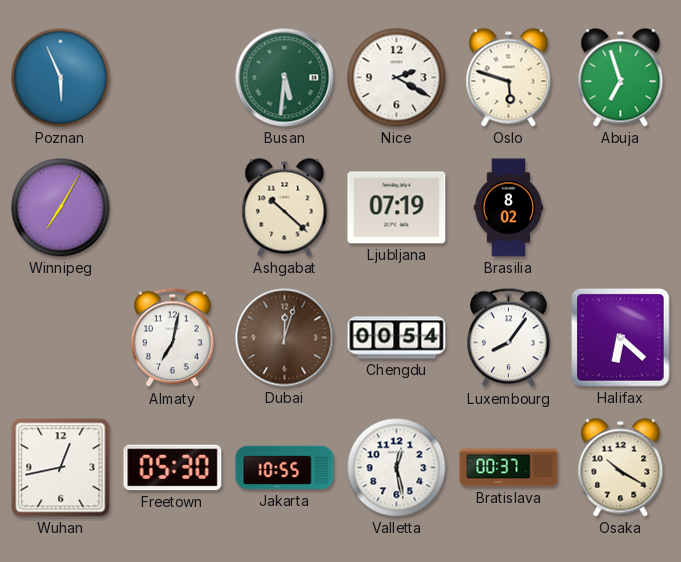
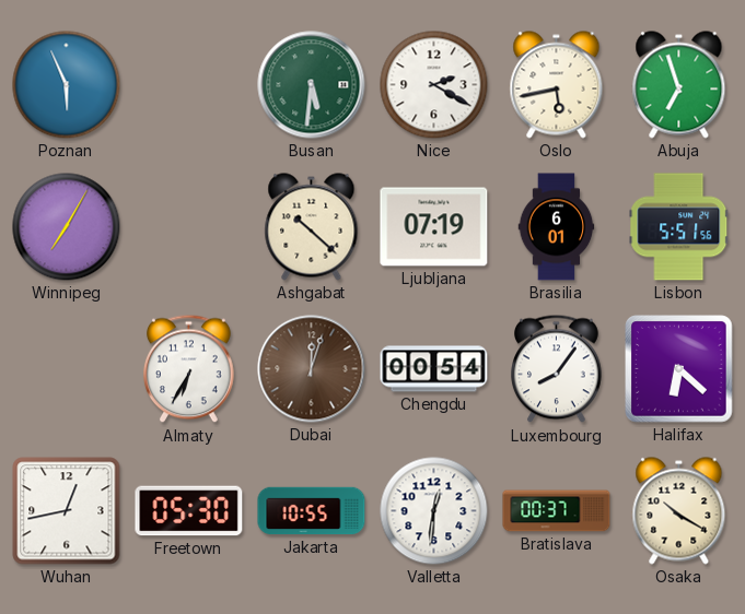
Oslo: 5:48 -> 5:43
Brasilia: 8:02 -> 6:01
Lisbon: none -> 5:51
Almaty: 7:02 -> 6:35
Valletta: 12:28 -> 12:31
